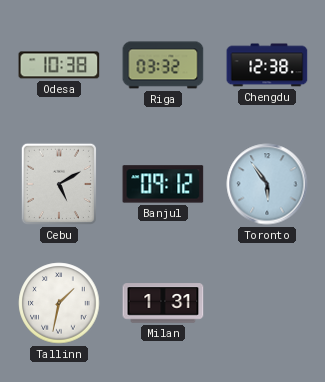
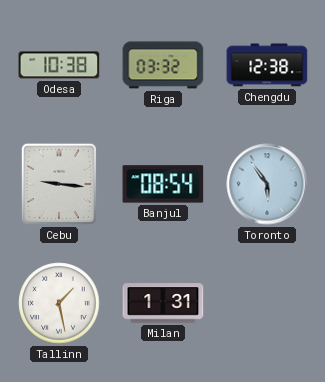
Cebu: 5:10 -> 9:16
Banjul: 09:12 -> 08:54
Tallinn: 1:32 -> 1:28
